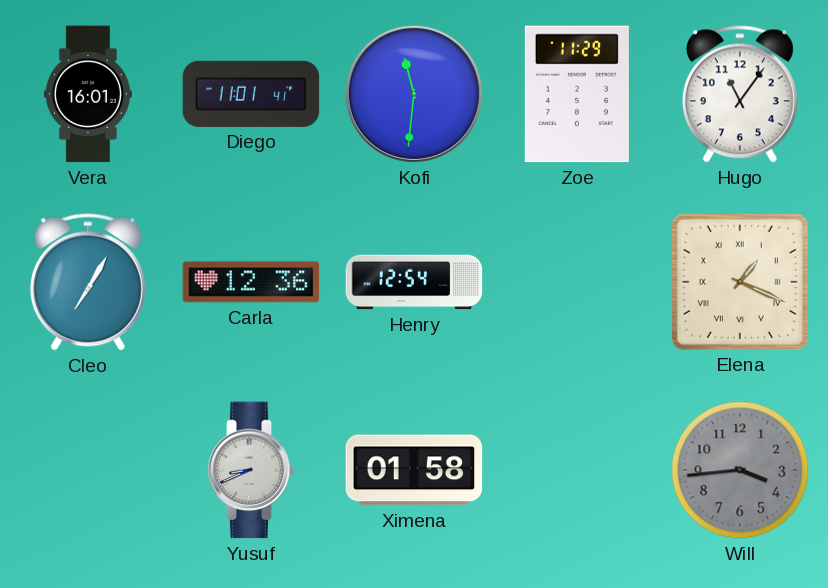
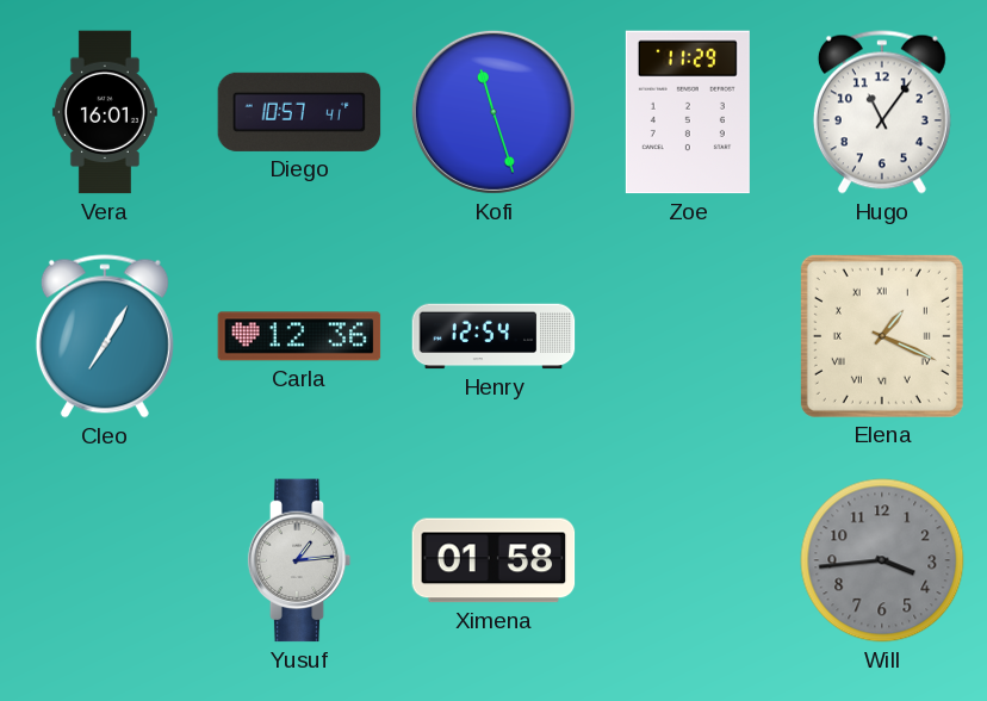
Diego: 11:01 -> 10:57
Kofi: 11:31 -> 11:27
Yusuf: 8:41 -> 1:14
